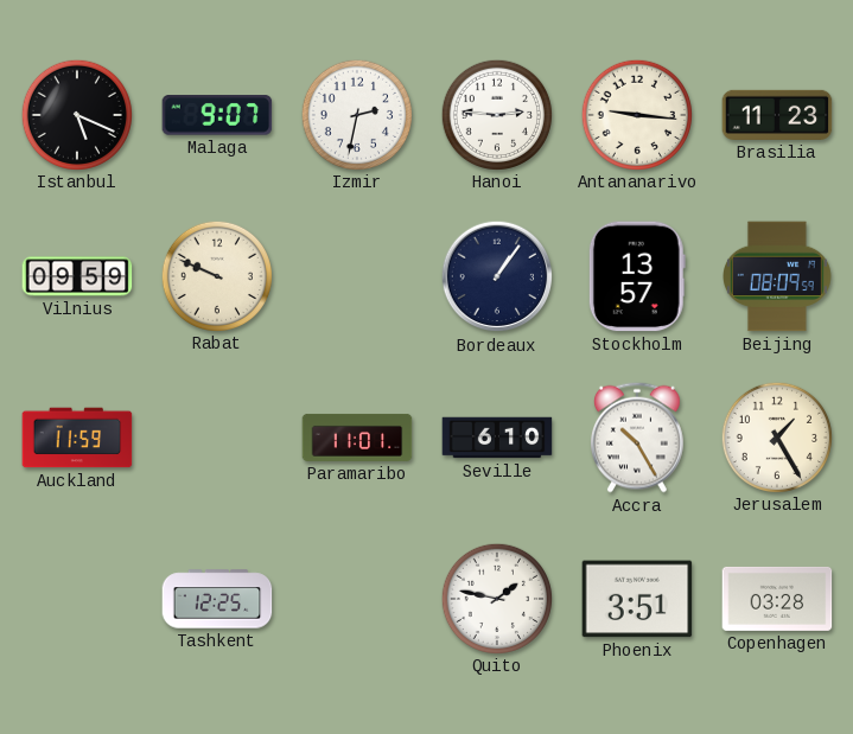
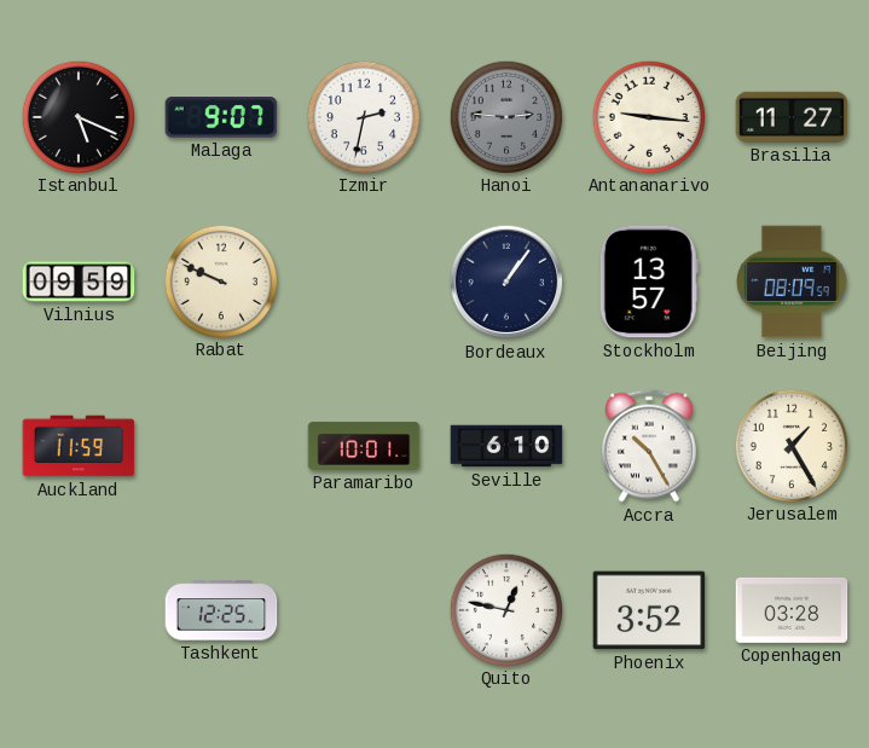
Hanoi dial: white -> grey
Brasilia: 11:23 -> 11:27
Paramaribo: 11:01 -> 10:01
Quito: 1:47 -> 12:47
Phoenix: 3:51 -> 3:52
